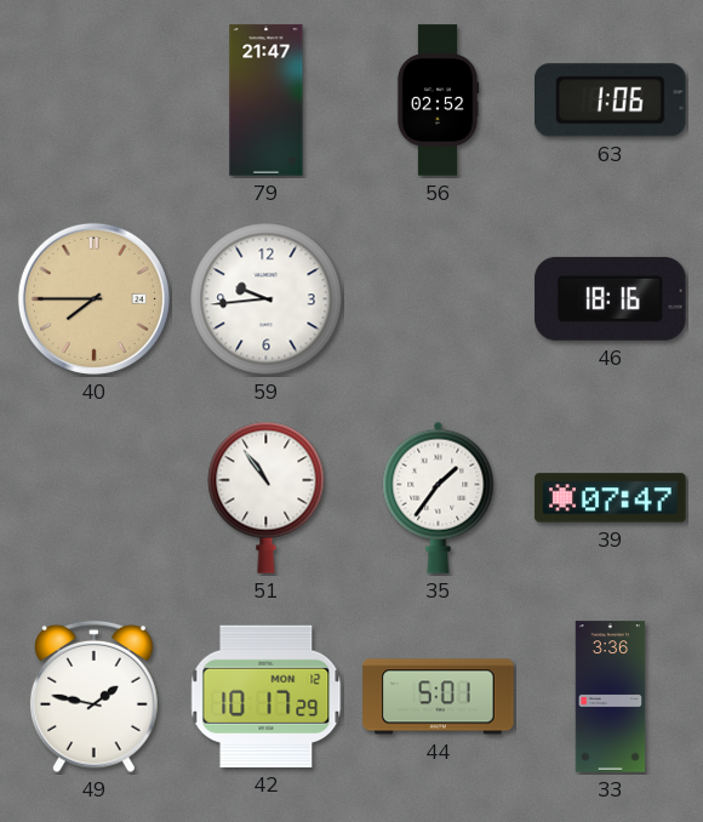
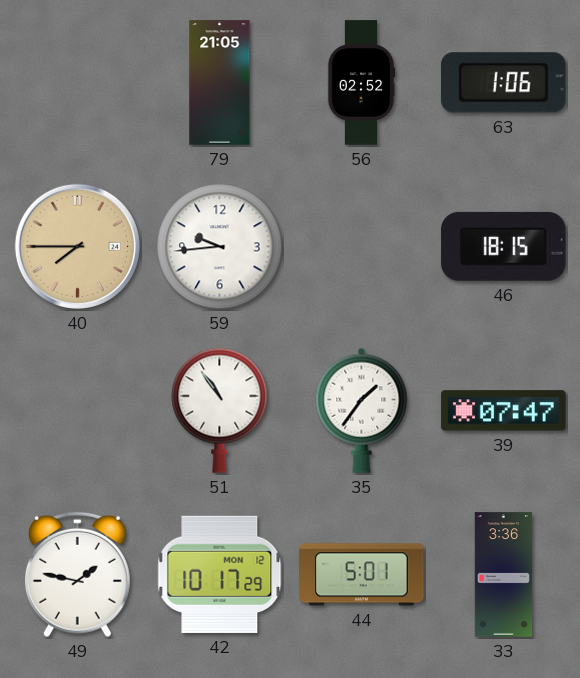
79: 21:47 -> 21:05
46: 18:16 -> 18:15
